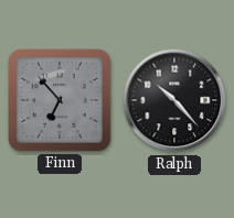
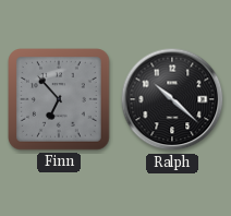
Ralph: 10:23 -> 10:22
